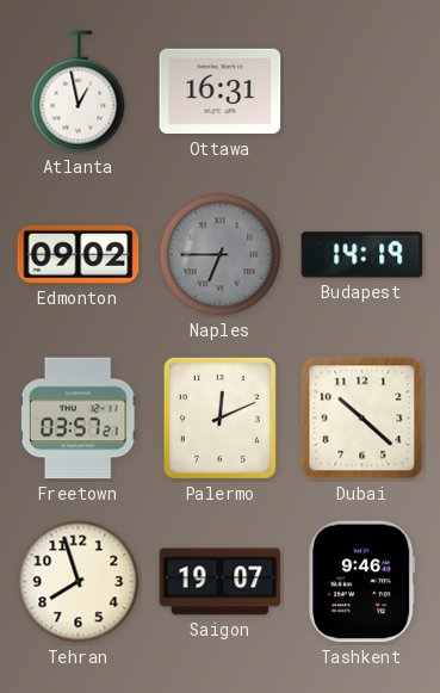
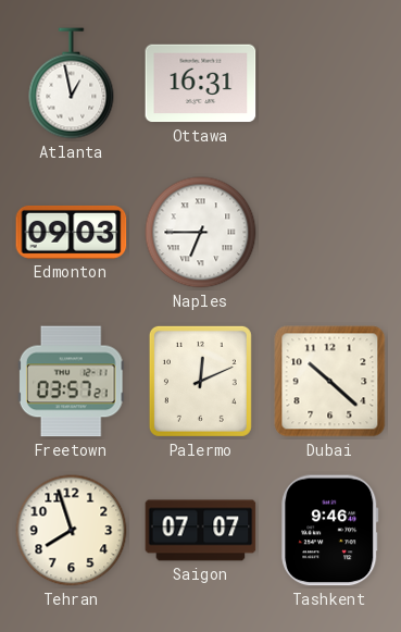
Edmonton: 09:02 -> 09:03
Naples dial: grey -> white
Budapest: 14:19 -> none
Saigon: 19:07 -> 07:07
